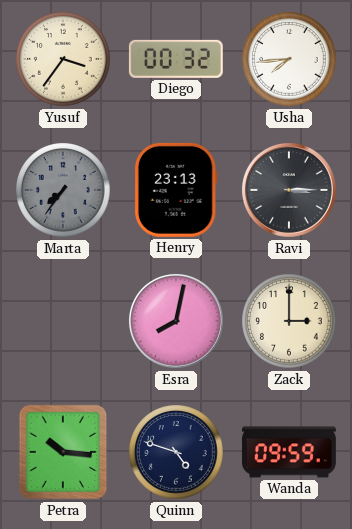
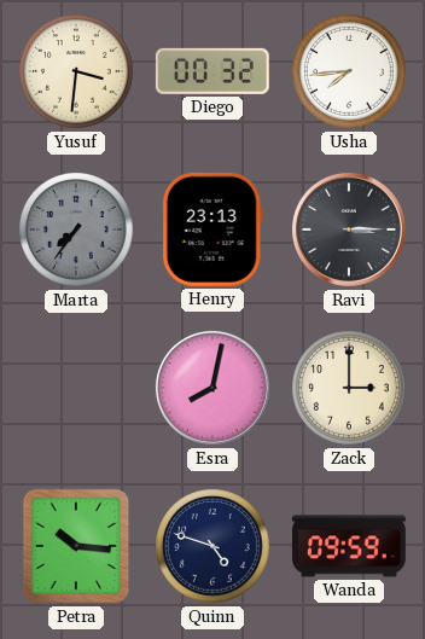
Yusuf: 3:36 -> 3:31
